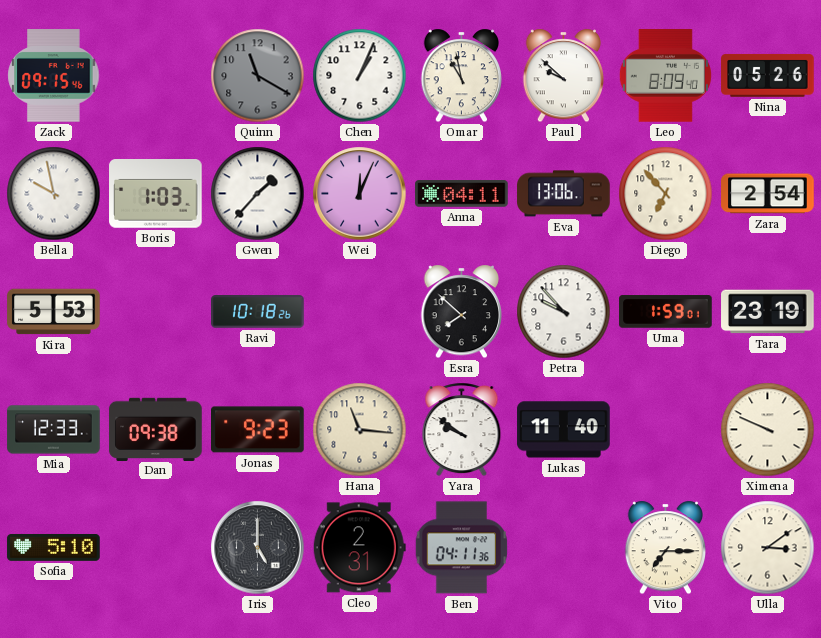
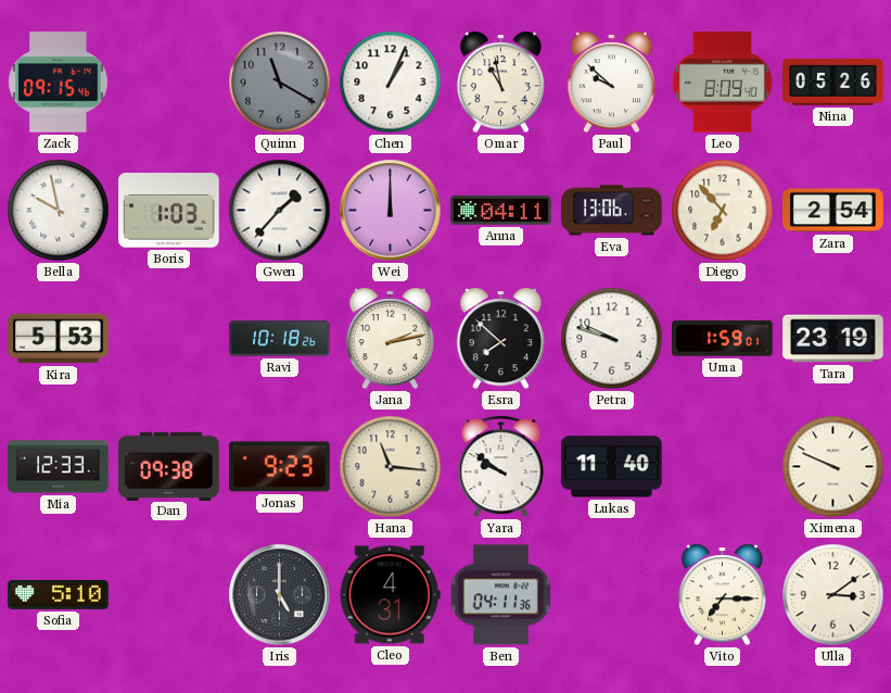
Wei: 12:04 -> 12:00
Jana: none -> 2:13
Petra: 9:53 -> 9:48
Cleo: 2:31 -> 4:31
